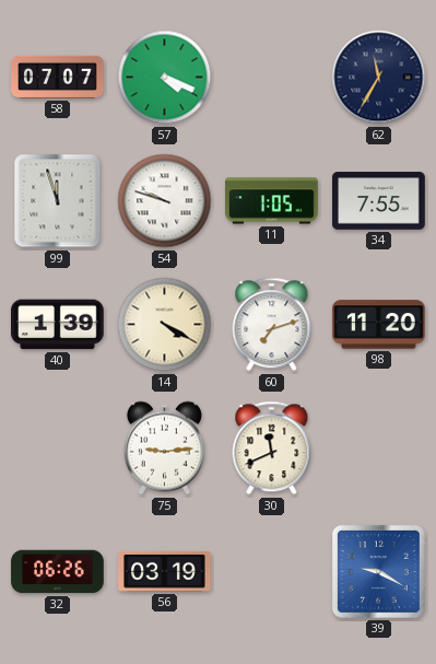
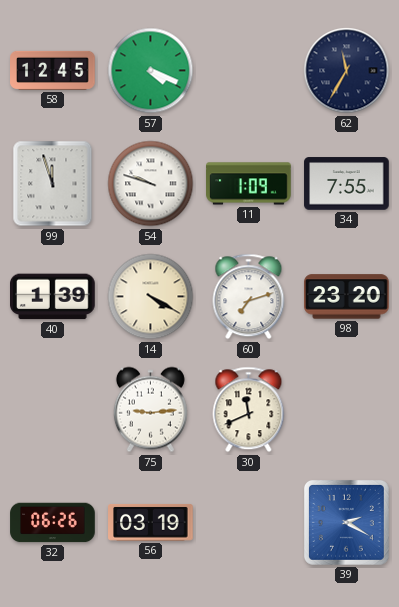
58: 07:07 -> 12:45
11: 1:05 -> 1:09
98: 11:20 -> 23:20
39: 9:20 -> 2:20
